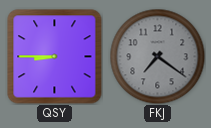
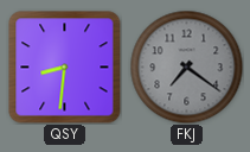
QSY: 8:45 -> 8:31
